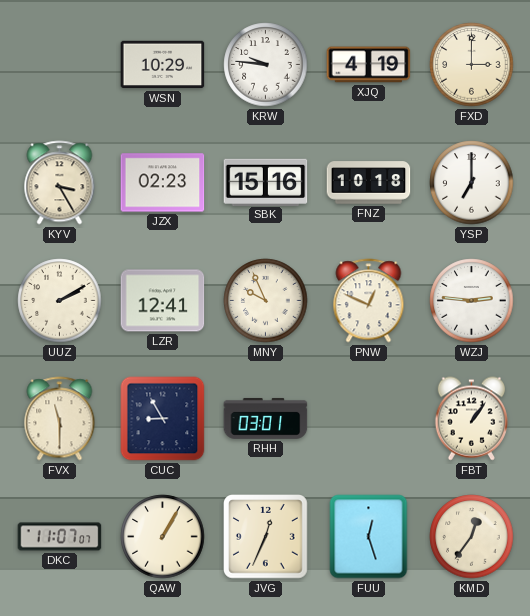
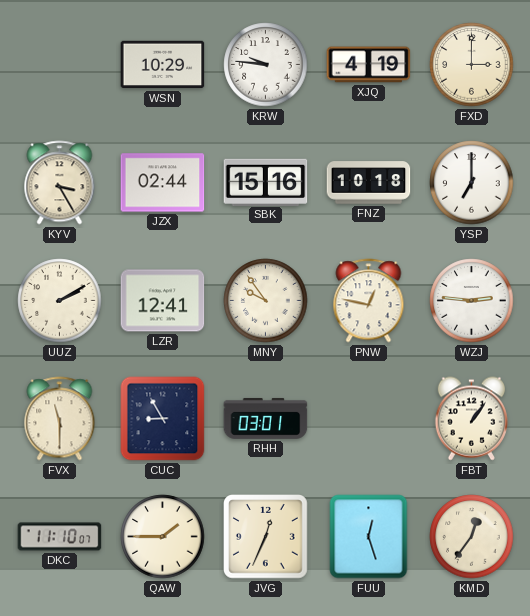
JZX: 02:23 -> 02:44
MNY: 9:56 -> 9:54
PNW: 12:49 -> 12:47
DKC: 11:07 -> 11:10
QAW: 1:05 -> 1:45
